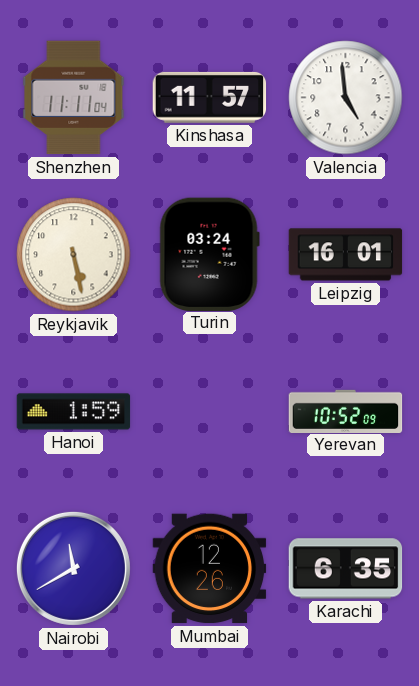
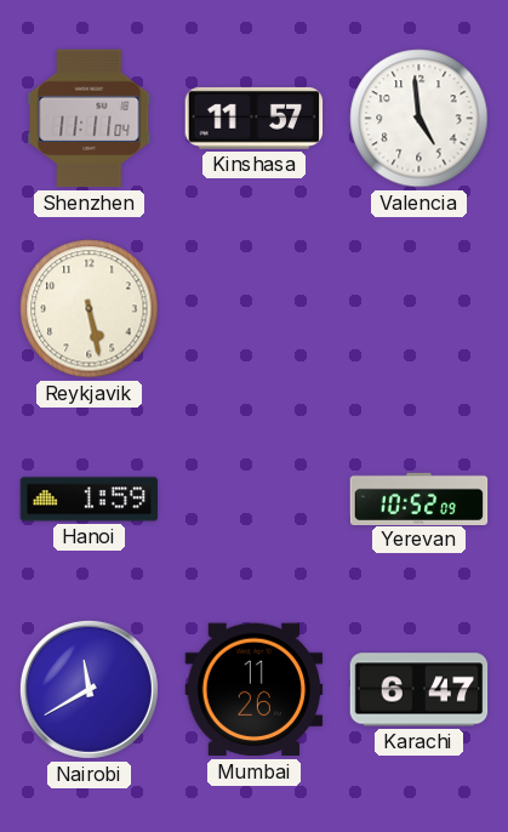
Turin: 03:24 -> none
Leipzig: 16:01 -> none
Mumbai: 12:26 -> 11:26
Karachi: 6:35 -> 6:47
